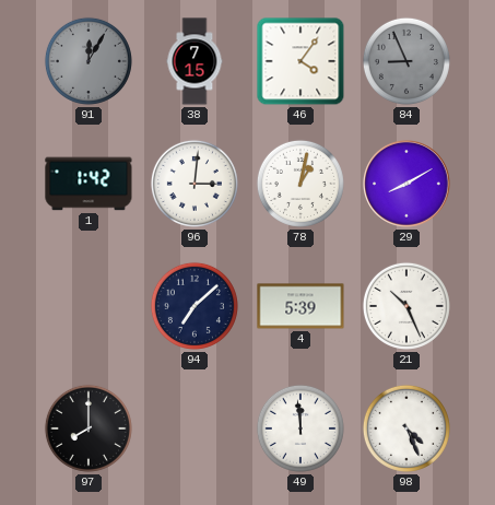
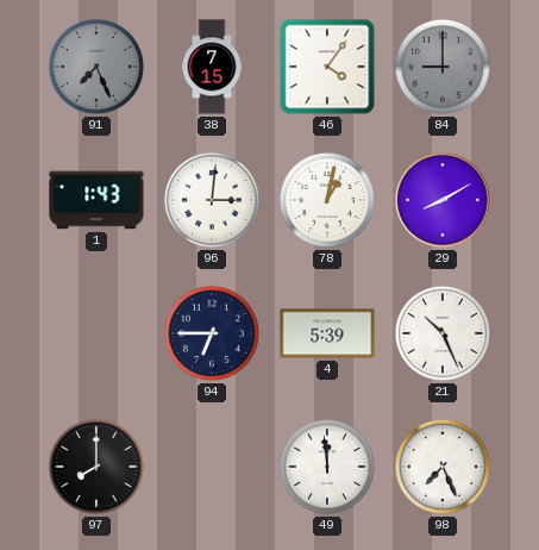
91: 12:05 -> 7:26
84: 8:56 -> 9:00
1: 1:42 -> 1:43
94: 7:08 -> 6:45
98: 4:26 -> 7:26
